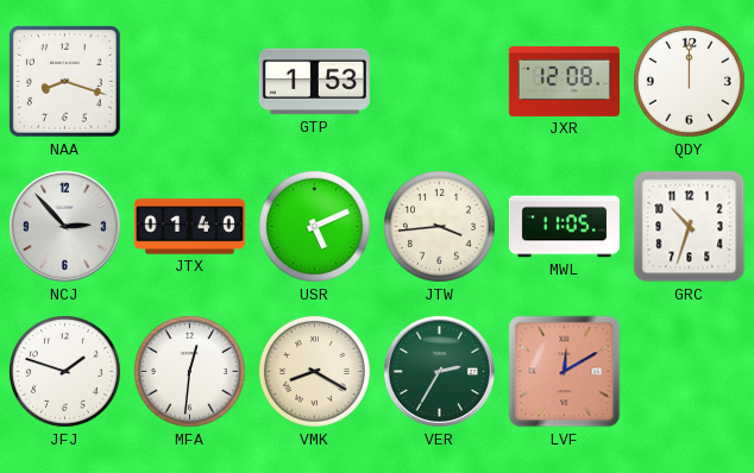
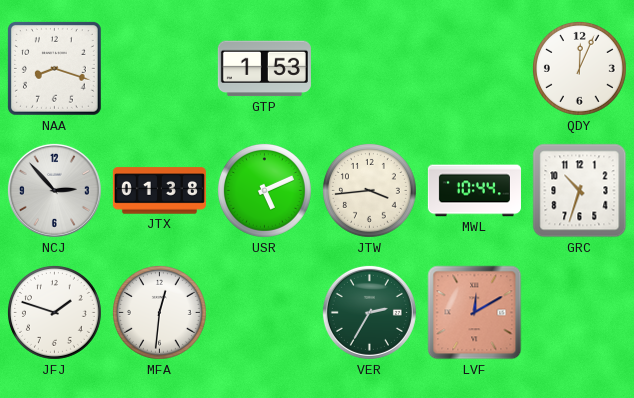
JXR: 12:08 -> none
QDY: 12:00 -> 12:04
JTX: 01:40 -> 01:38
MWL: 11:05 -> 10:44
VMK: 8:20 -> none
